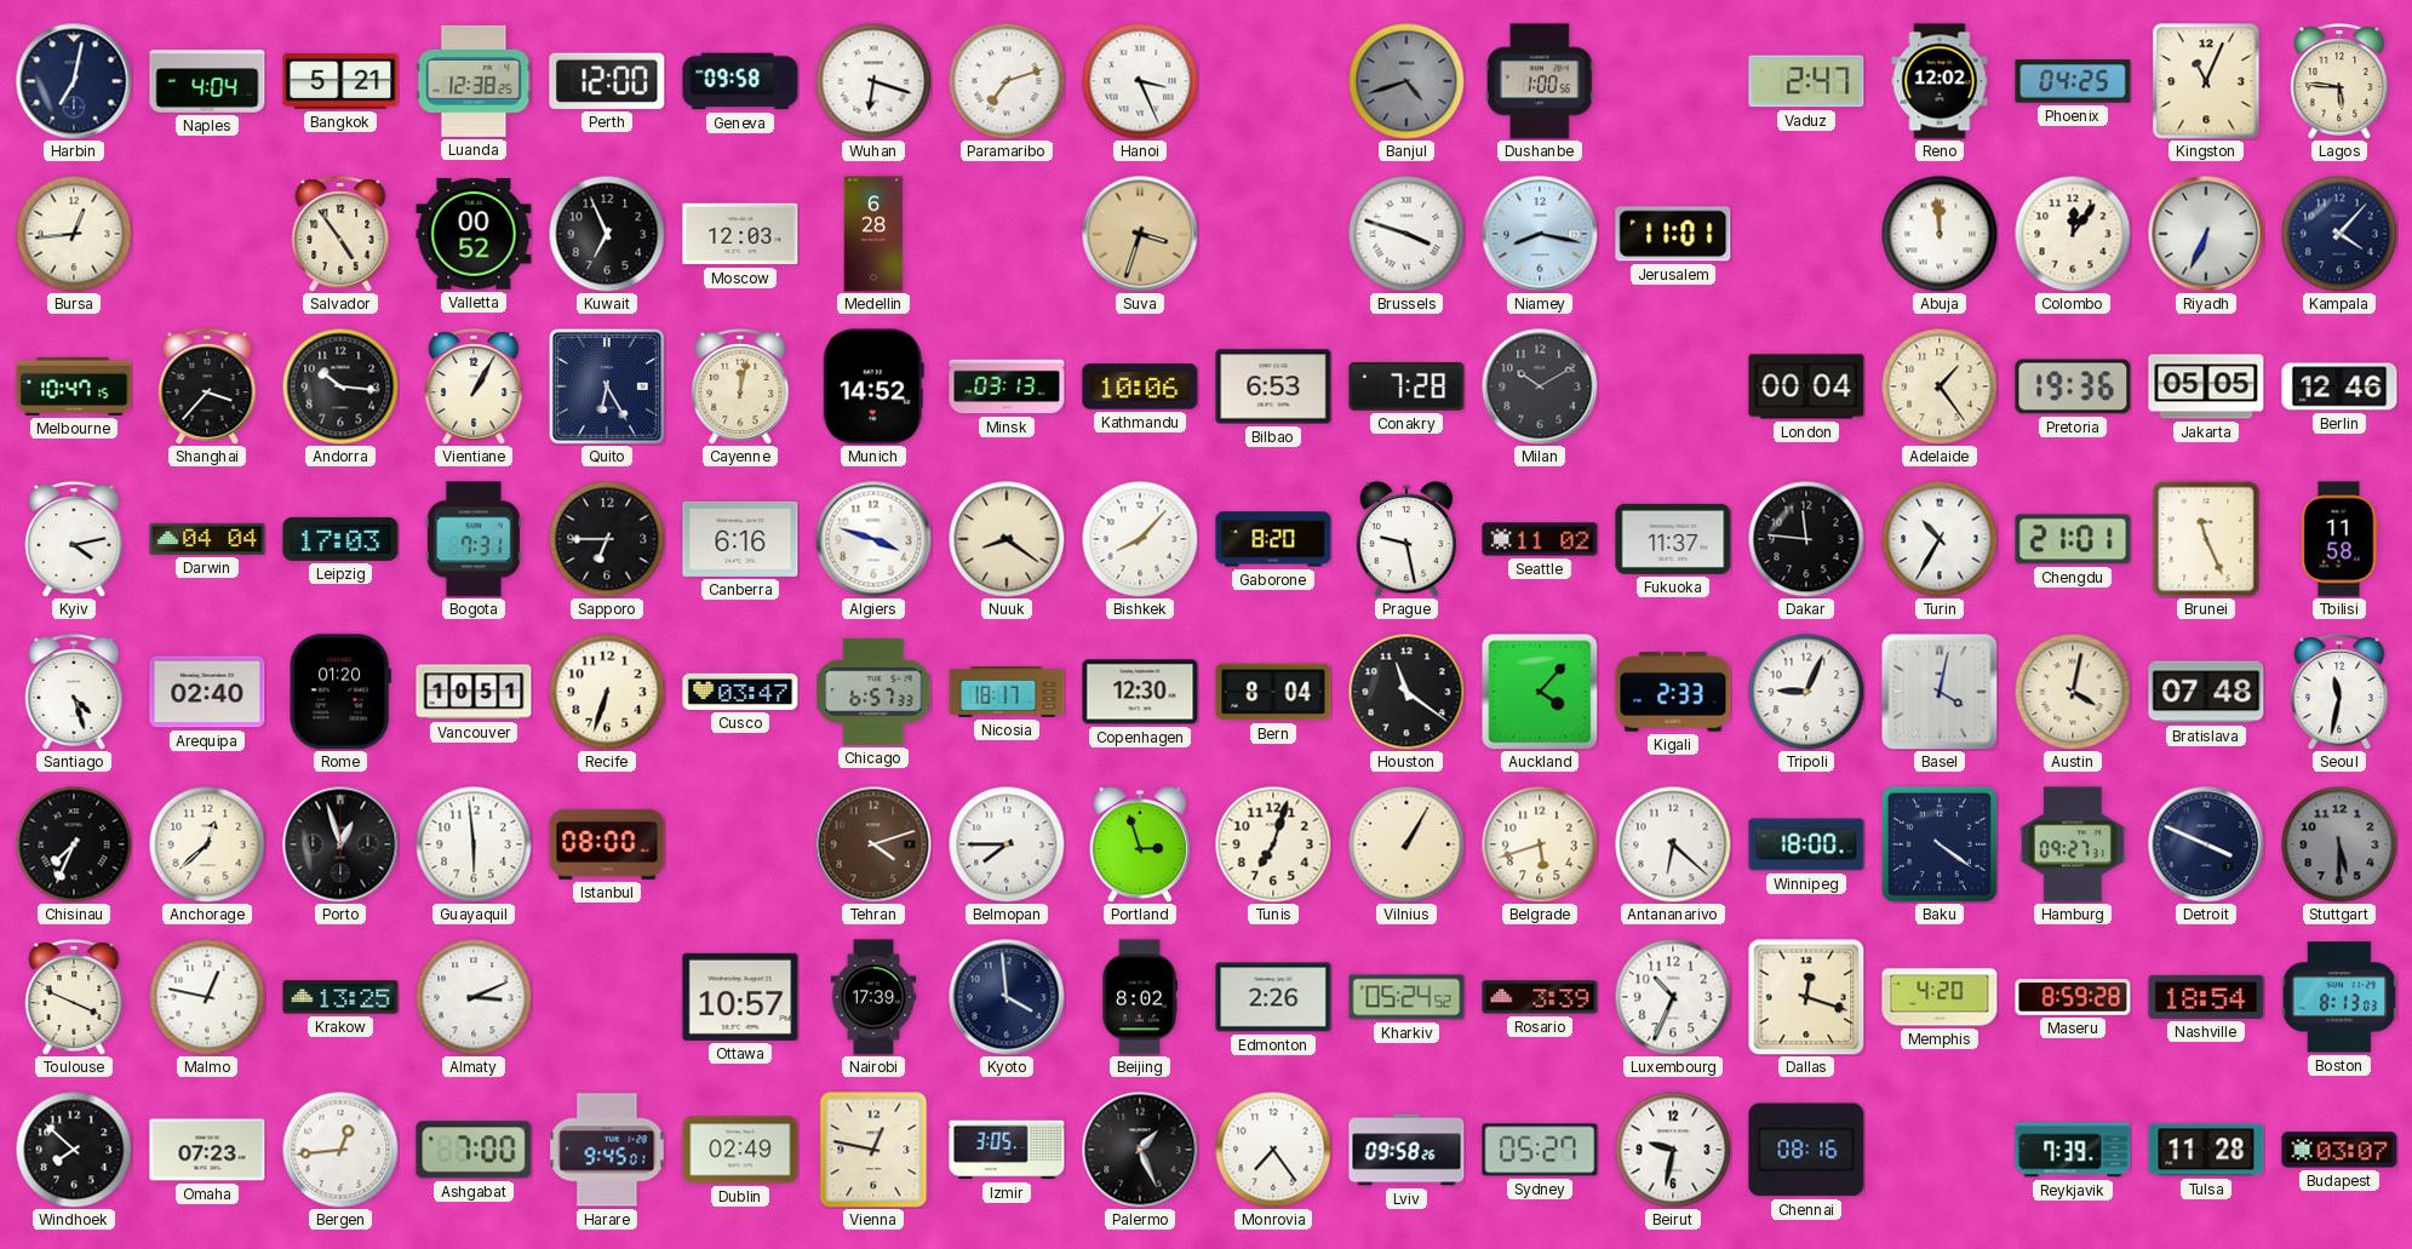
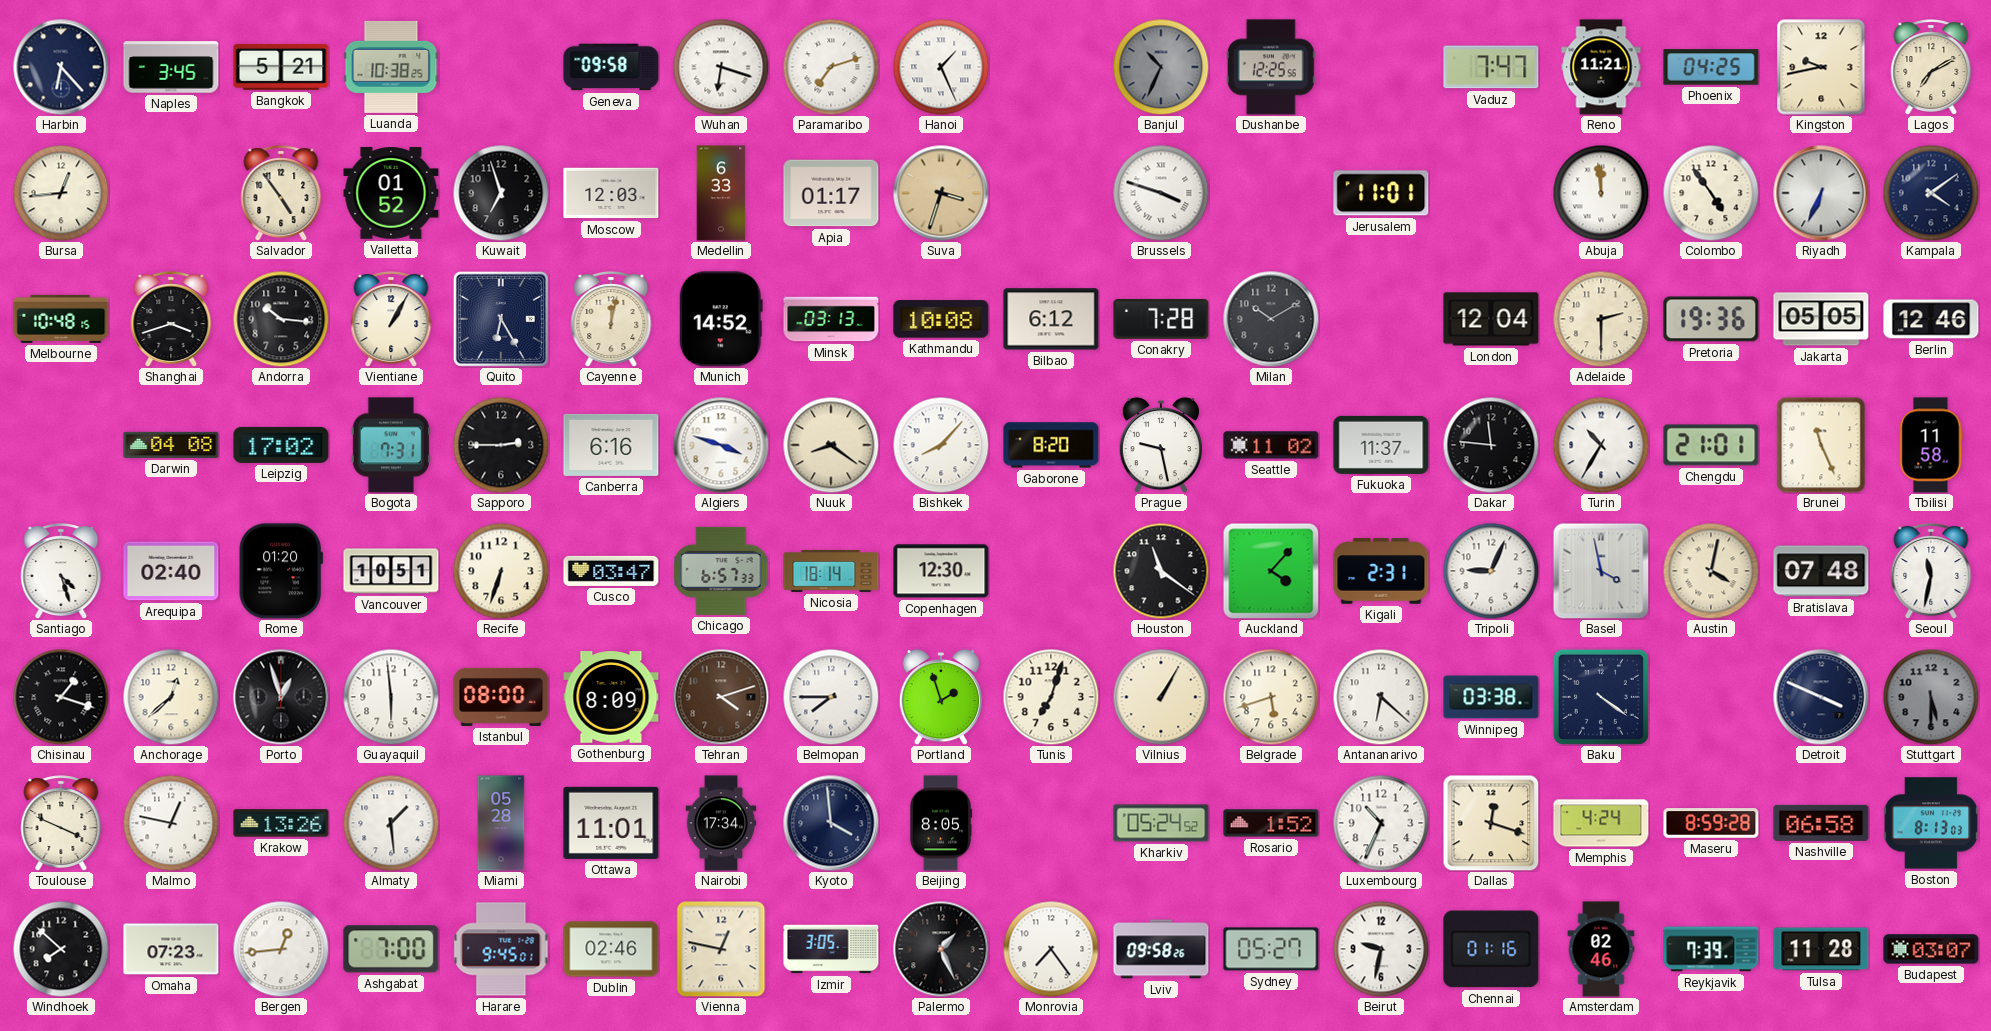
Harbin: 7:02 -> 6:23
Naples: 4:04 -> 3:45
Luanda: 12:38 -> 10:38
Perth: 12:00 -> none
Hanoi: 3:26 -> 1:26
Banjul: 4:42 -> 10:34
Dushanbe: 1:00 -> 12:25
Vaduz: 2:47 -> 7:47
Reno: 12:02 -> 11:21
Kingston: 11:04 -> 9:43
Lagos: 5:46 -> 7:10
Valletta: 00:52 -> 01:52
Kuwait: 6:56 -> 6:57
Medellin: 6:28 -> 6:33
Apia: none -> 01:17
Niamey: 8:17 -> none
Colombo: 12:06 -> 4:54
Kampala: 4:07 -> 4:09
Melbourne: 10:47 -> 10:48
Shanghai: 3:37 -> 3:42
Kathmandu: 10:06 -> 10:08
Bilbao: 6:53 -> 6:12
London: 00:04 -> 12:04
Adelaide: 1:24 -> 2:30
Kyiv: 4:13 -> none
Darwin: 04:04 -> 04:08
Leipzig: 17:03 -> 17:02
Sapporo: 6:45 -> 2:45
Nicosia: 18:17 -> 18:14
Bern: 8:04 -> none
Kigali: 2:33 -> 2:31
Basel: 4:02 -> 3:58
Chisinau: 7:34 -> 1:18
Gothenburg: none -> 8:09
Portland: 2:57 -> 1:57
Winnipeg: 18:00 -> 03:38
Hamburg: 09:27 -> none
Krakow: 13:25 -> 13:26
Almaty: 3:11 -> 1:29
Miami: none -> 05:28
Ottawa: 10:57 -> 11:01
Nairobi: 17:39 -> 17:34
Beijing: 8:02 -> 8:05
Edmonton: 2:26 -> none
Rosario: 3:39 -> 1:52
Memphis: 4:20 -> 4:24
Nashville: 18:54 -> 06:58
Dublin: 02:49 -> 02:46
Chennai: 08:16 -> 01:16
Amsterdam: none -> 02:46
